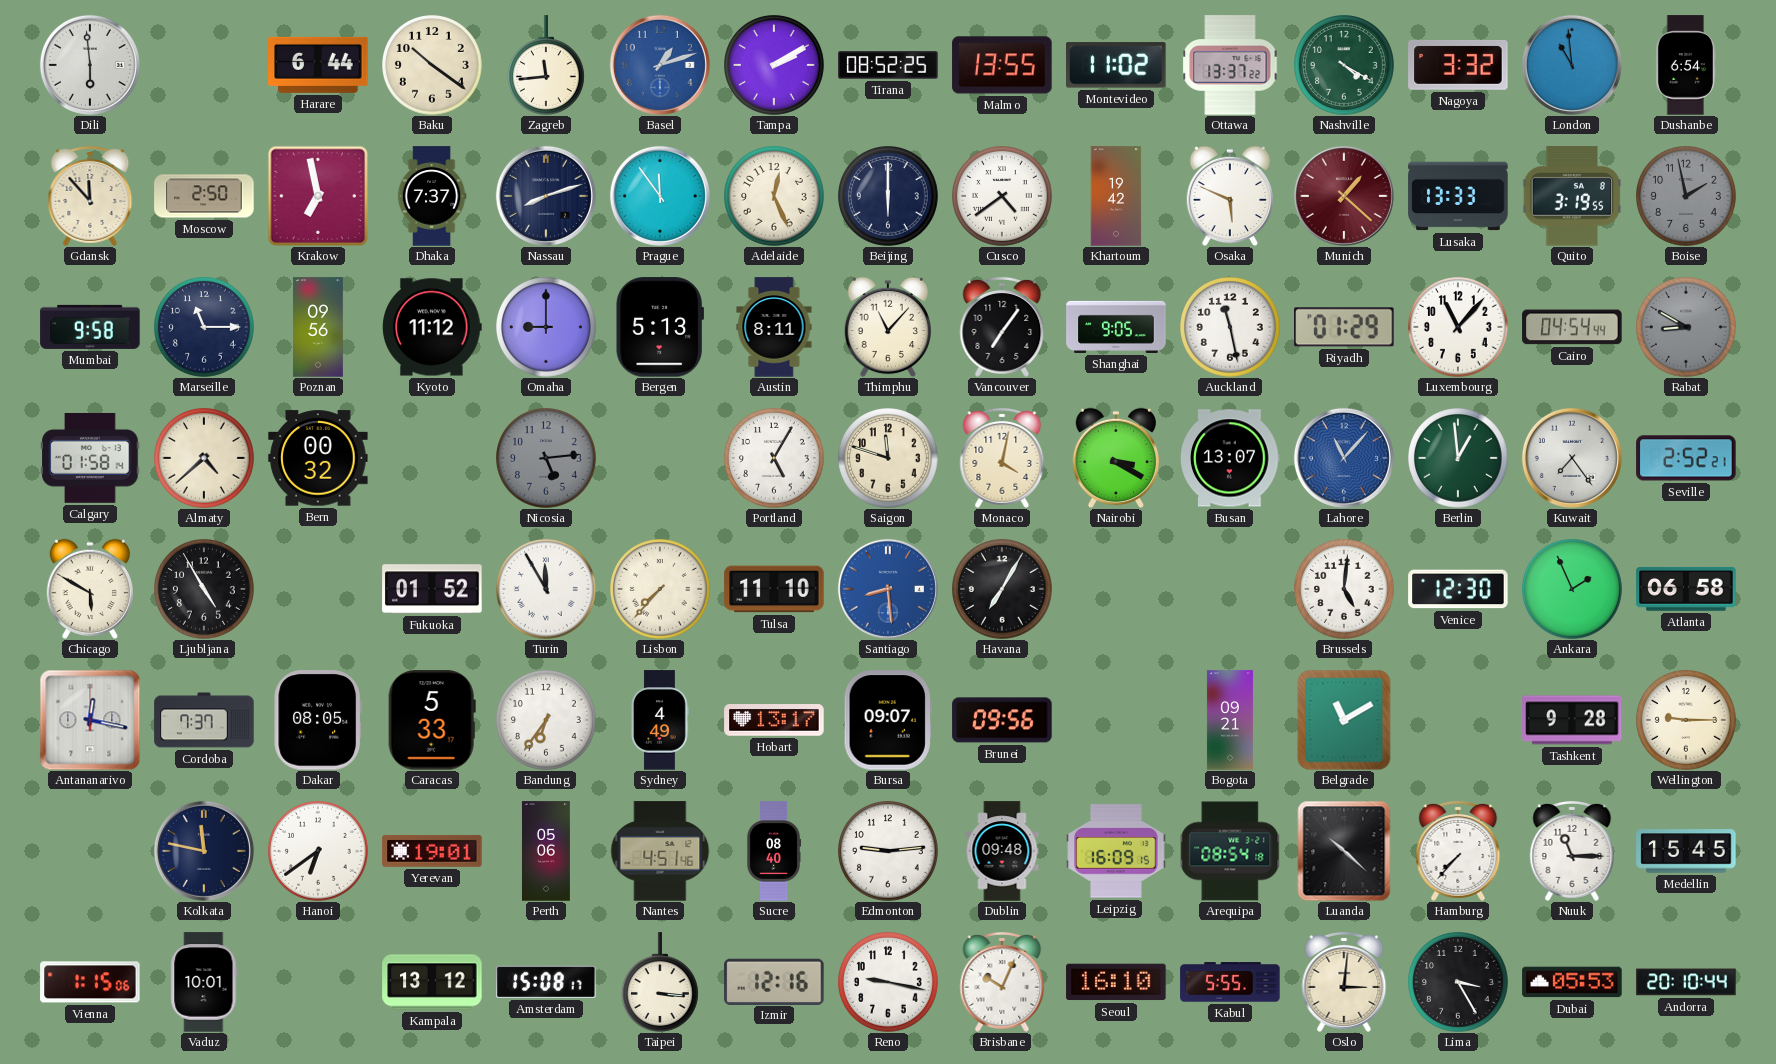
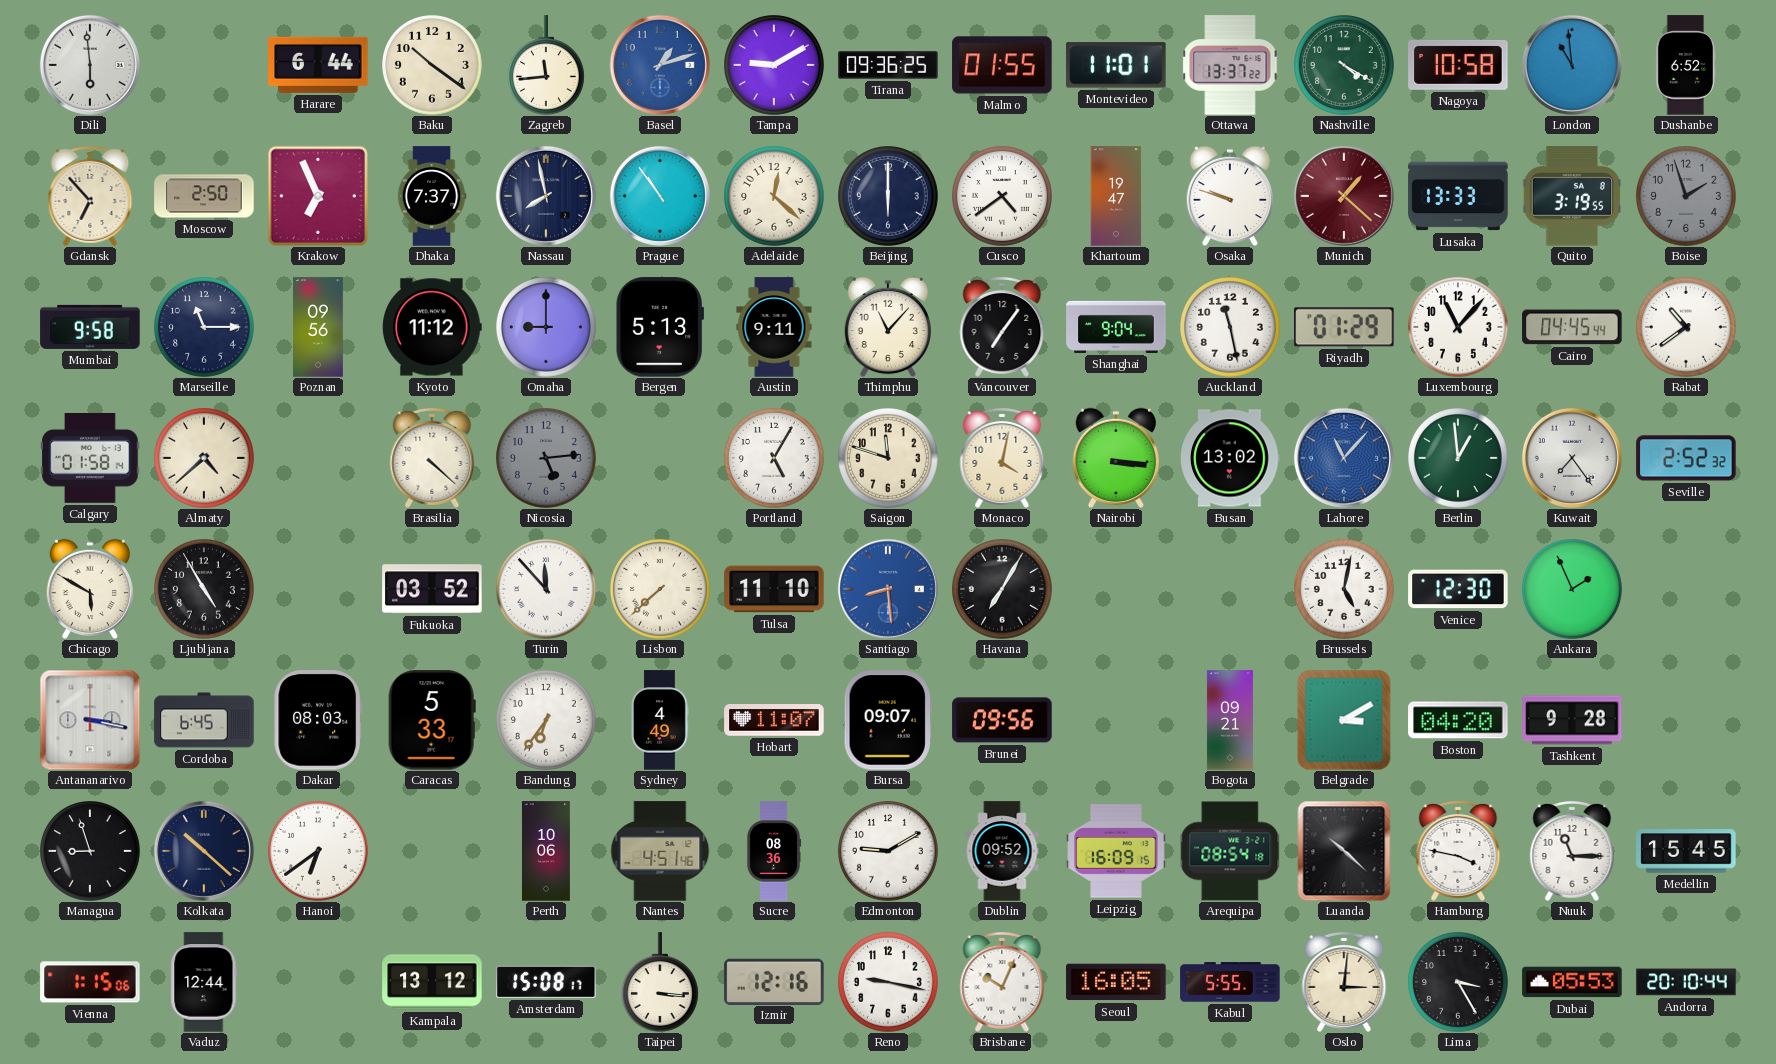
Tampa: 2:10 -> 9:10
Tirana: 08:52 -> 09:36
Malmo: 13:55 -> 01:55
Montevideo: 11:02 -> 11:01
Nagoya: 3:32 -> 10:58
Dushanbe: 6:54 -> 6:52
Gdansk: 11:53 -> 6:53
Krakow: 6:58 -> 6:56
Nassau: 8:12 -> 7:58
Prague: 11:54 -> 10:54
Adelaide: 12:26 -> 12:22
Khartoum: 19:42 -> 19:47
Osaka: 5:49 -> 9:48
Boise: 1:58 -> 1:57
Austin: 8:11 -> 9:11
Shanghai: 9:05 -> 9:04
Cairo: 04:54 -> 04:45
Rabat: 8:50 -> 10:39
Rabat dial: grey -> white
Bern: 00:32 -> none
Brasilia: none -> 4:22
Nairobi: 3:20 -> 3:16
Busan: 13:07 -> 13:02
Seville: 2:52:21 -> 2:52:32
Fukuoka: 01:52 -> 03:52
Turin: 11:55 -> 11:53
Lisbon: 7:37 -> 7:38
Brussels: 5:01 -> 5:02
Atlanta: 06:58 -> none
Antananarivo: 12:17 -> 3:17
Cordoba: 7:37 -> 6:45
Dakar: 08:05 -> 08:03
Hobart: 13:17 -> 11:07
Belgrade: 11:10 -> 3:10
Boston: none -> 04:20
Wellington: 9:15 -> none
Managua: none -> 8:57
Kolkata: 11:47 -> 10:22
Yerevan: 19:01 -> none
Perth: 05:06 -> 10:06
Sucre: 08:40 -> 08:36
Edmonton: 9:14 -> 9:10
Dublin: 09:48 -> 09:52
Hamburg: 7:37 -> 3:47
Vaduz: 10:01 -> 12:44
Seoul: 16:10 -> 16:05
